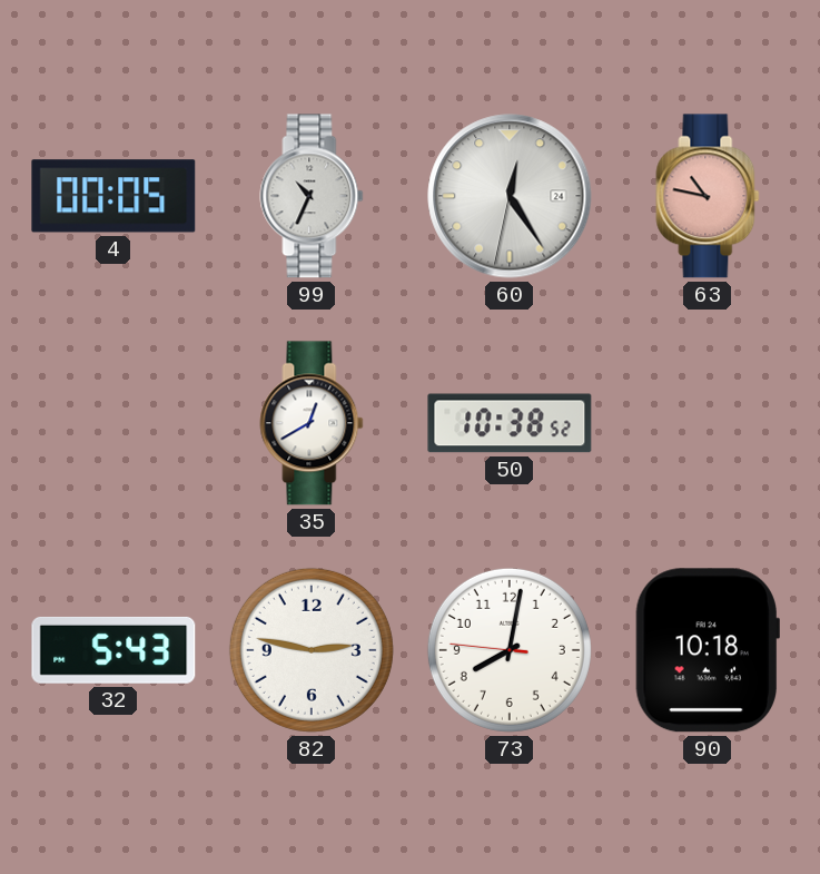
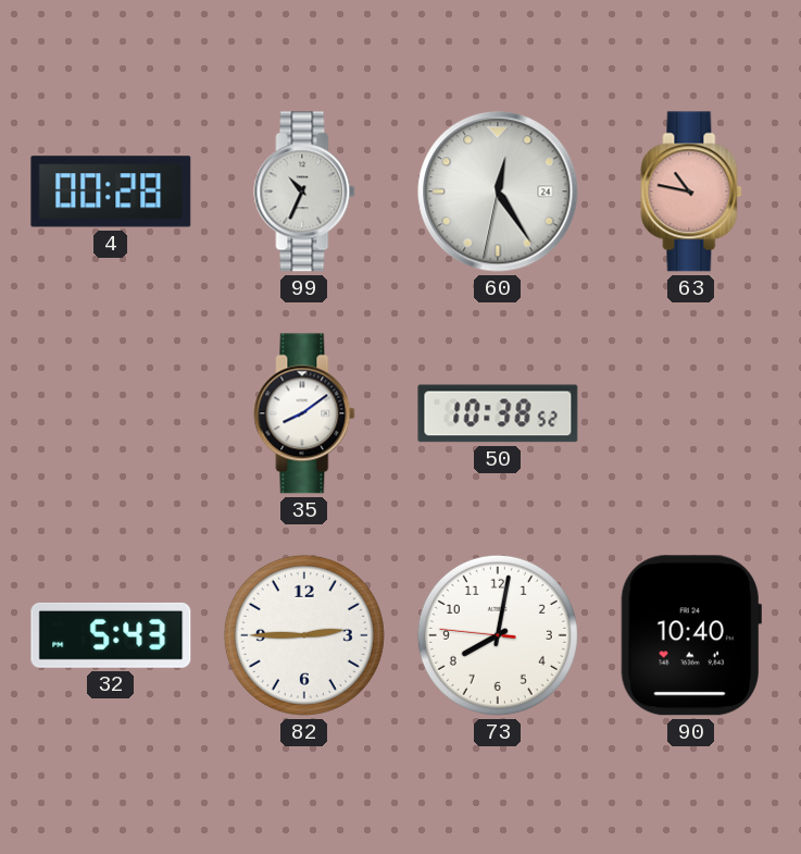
4: 00:05 -> 00:28
35: 12:40 -> 8:09
82: 2:47 -> 2:45
90: 10:18 -> 10:40
